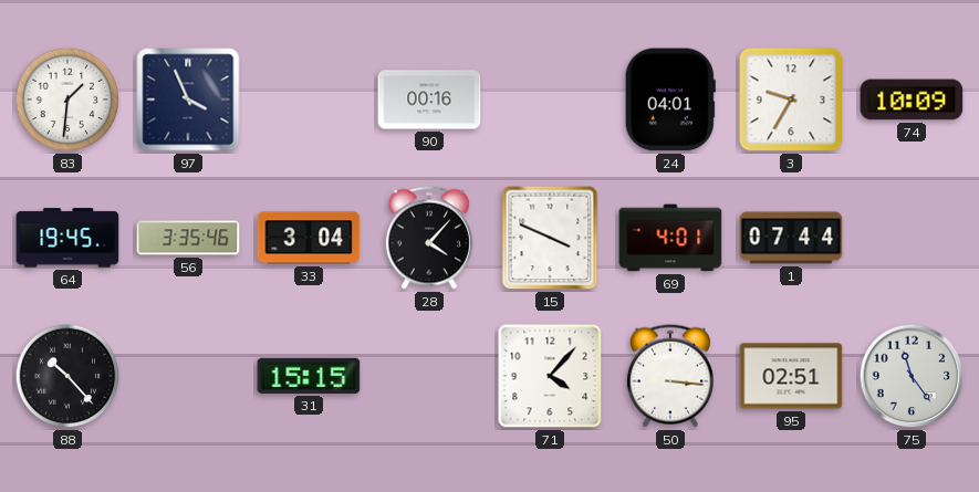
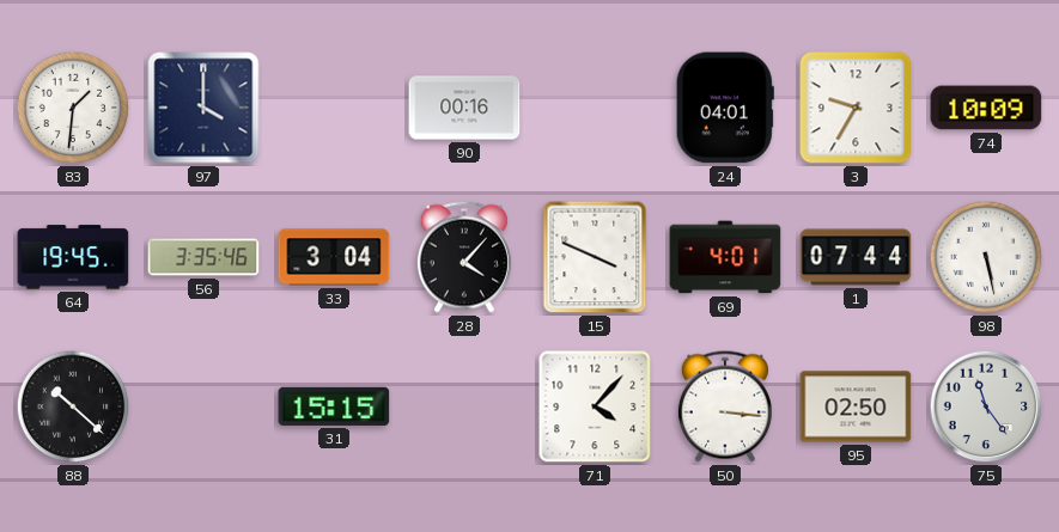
97: 3:56 -> 4:00
98: none -> 5:28
88: 10:23 -> 10:22
95: 02:51 -> 02:50
